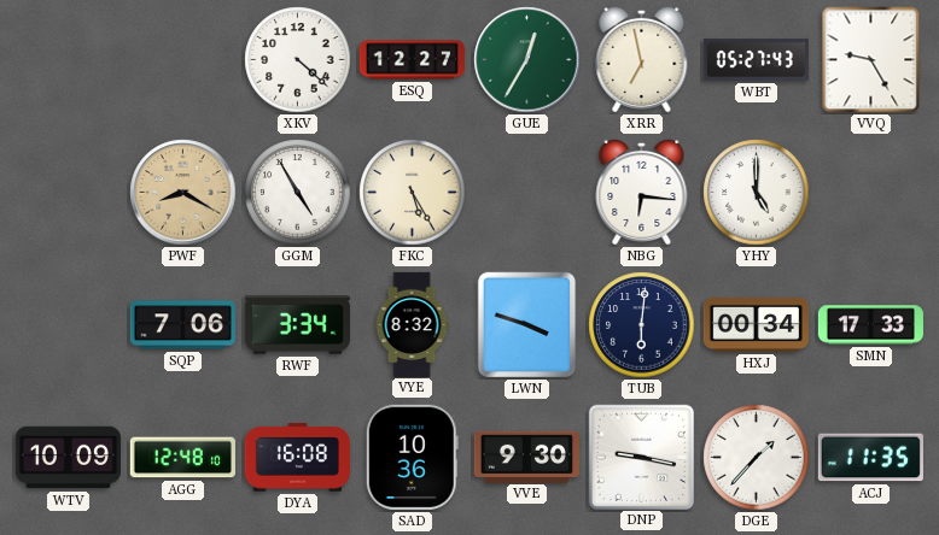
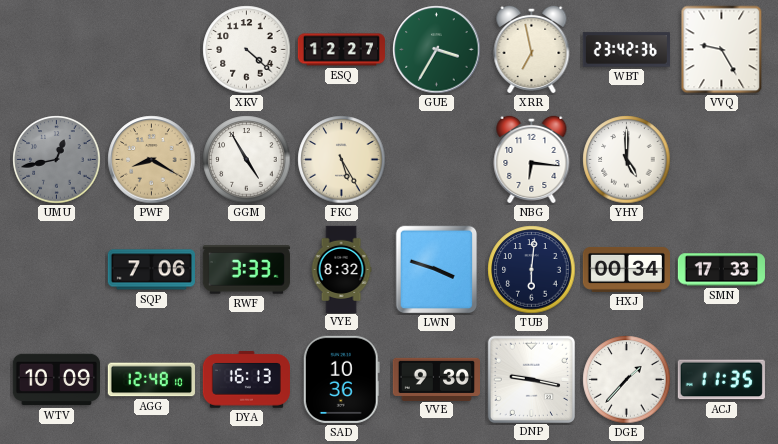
GUE: 12:35 -> 3:35
WBT: 05:27 -> 23:42
UMU: none -> 12:43
RWF: 3:34 -> 3:33
DYA: 16:08 -> 16:13
